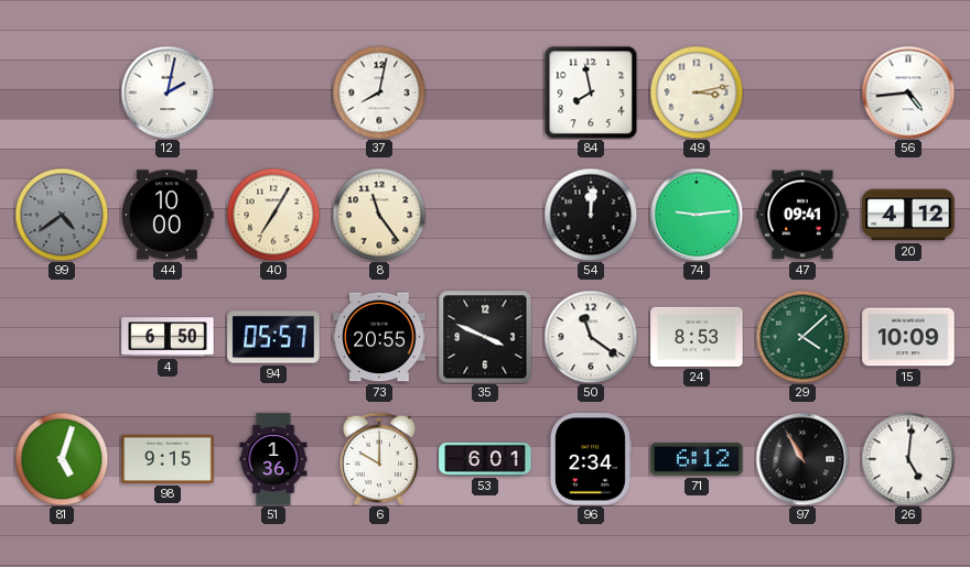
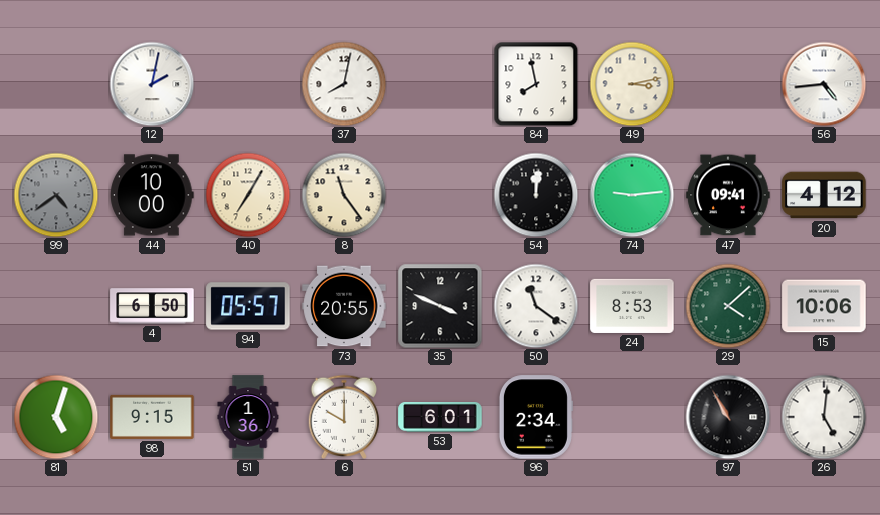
15: 10:09 -> 10:06
71: 6:12 -> none
